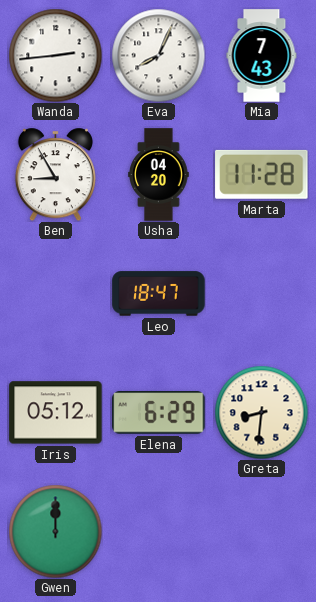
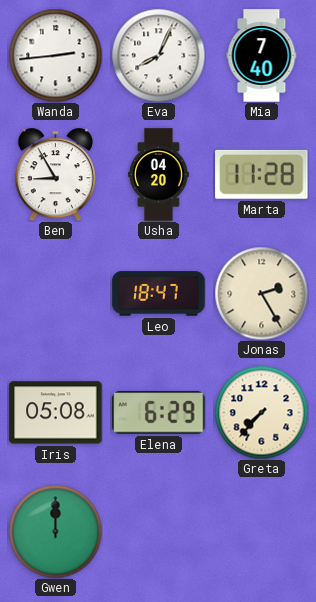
Mia: 7:43 -> 7:40
Jonas: none -> 2:25
Iris: 05:12 -> 05:08
Greta: 8:31 -> 7:37
